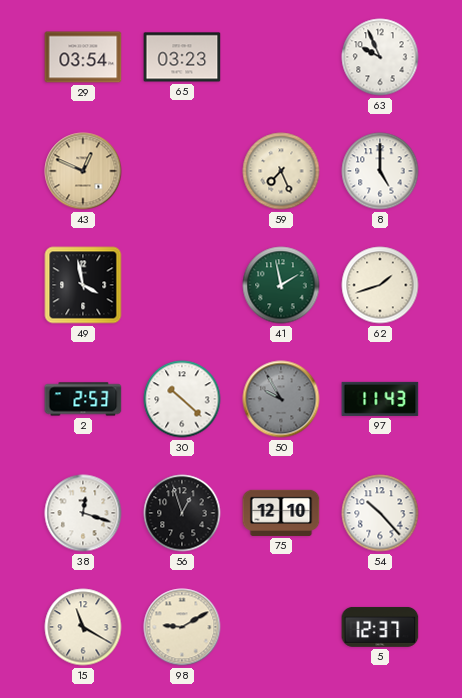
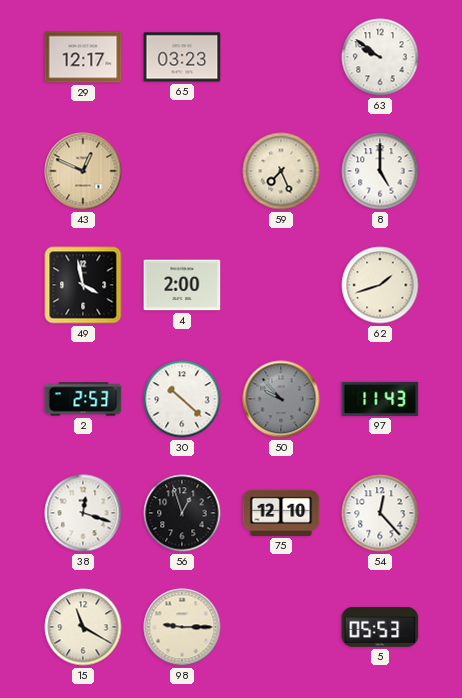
29: 03:54 -> 12:17
63: 9:56 -> 9:51
4: none -> 2:00
41: 1:58 -> none
50: 9:55 -> 9:53
54: 10:23 -> 12:23
98: 9:10 -> 9:15
5: 12:37 -> 05:53
